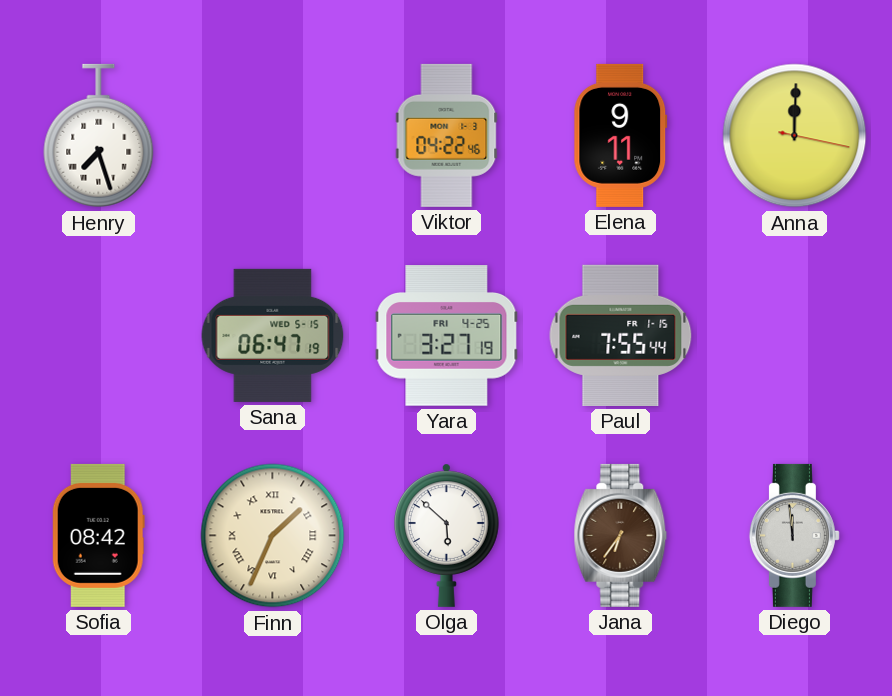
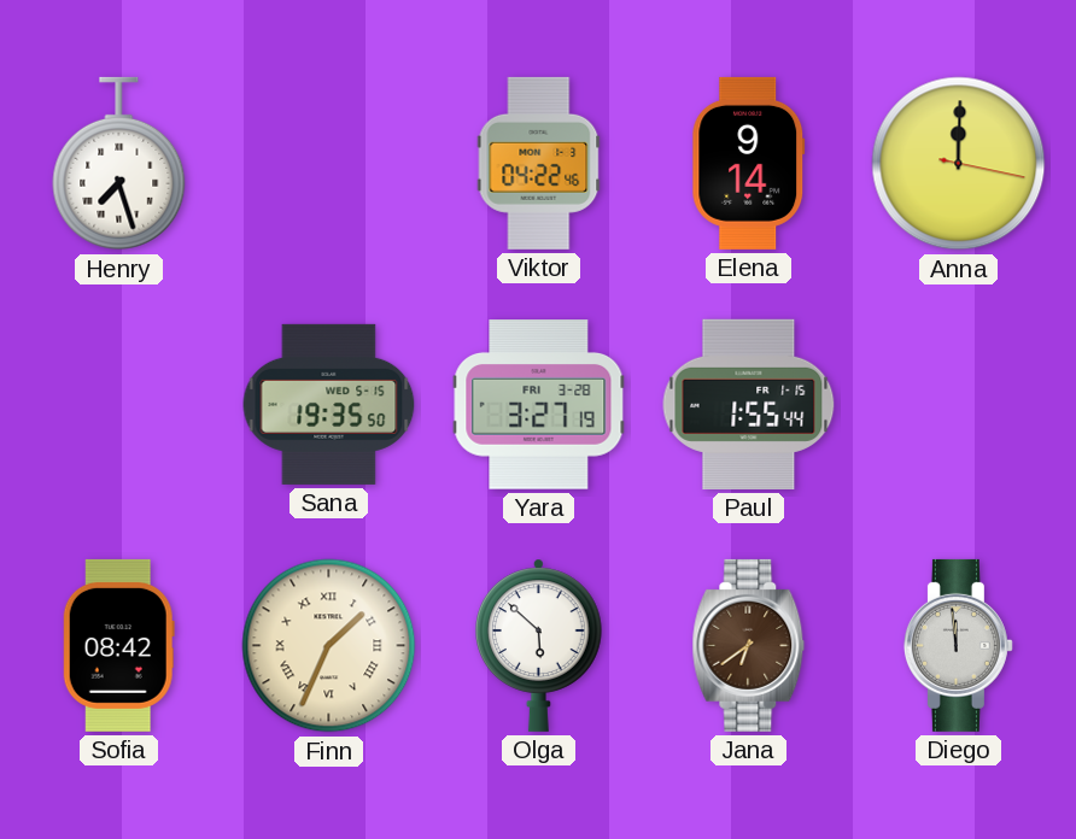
Elena: 9:11 -> 9:14
Sana: 06:47 -> 19:35
Yara date: FRI 4-25 -> FRI 3-28
Paul: 7:55 -> 1:55
Jana: 6:36 -> 6:39
